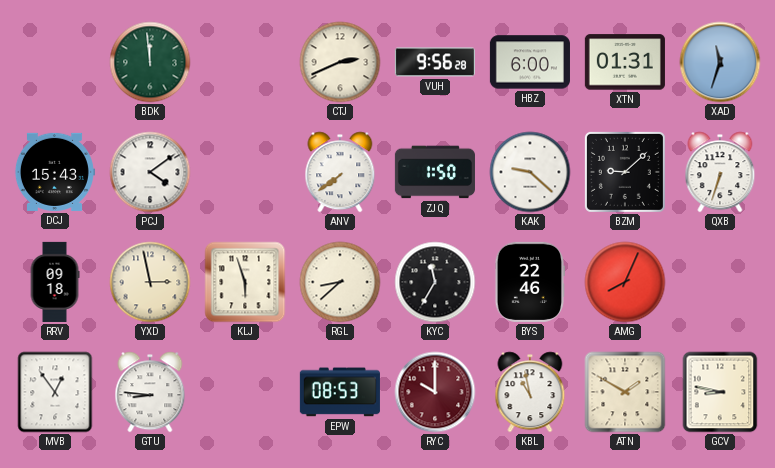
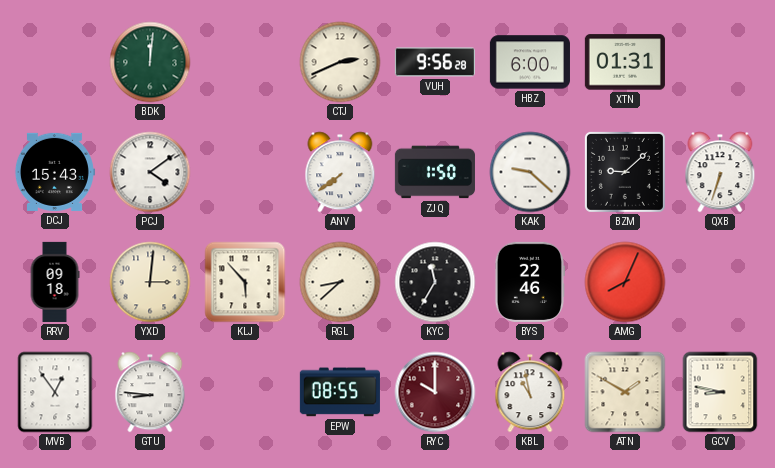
BDK: 11:59 -> 12:01
XAD: 11:33 -> none
YXD: 2:58 -> 3:01
KLJ: 5:57 -> 5:53
EPW: 08:53 -> 08:55
